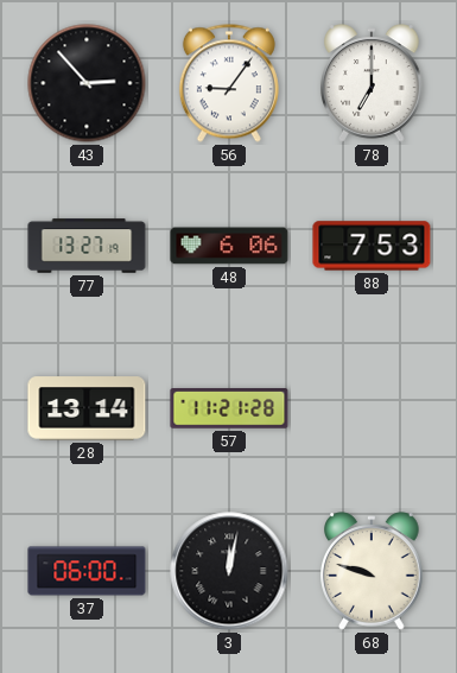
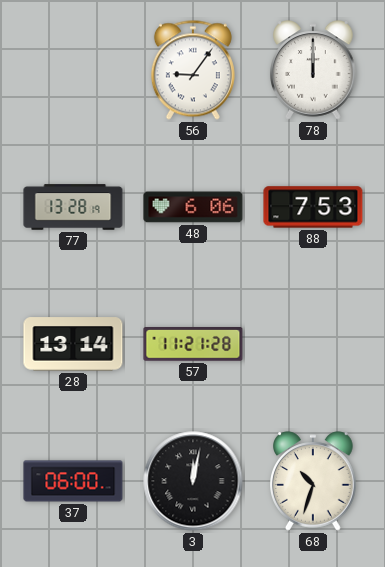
43: 2:53 -> none
78: 7:00 -> 12:00
77: 13:27 -> 13:28
68: 9:48 -> 10:33
